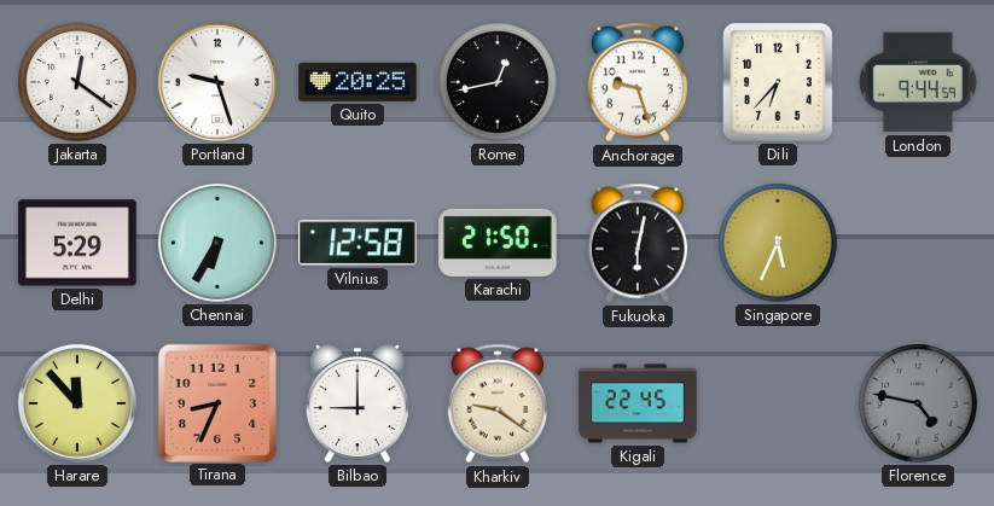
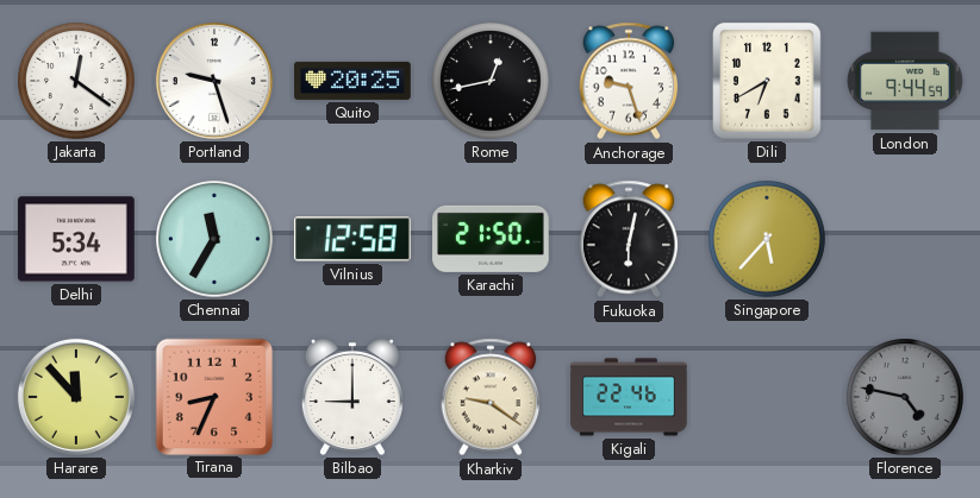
Dili: 6:37 -> 6:40
Delhi: 5:29 -> 5:34
Chennai: 6:35 -> 11:35
Singapore: 5:34 -> 5:37
Kigali: 22:45 -> 22:46
